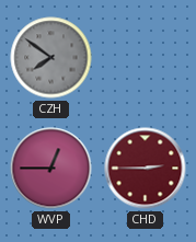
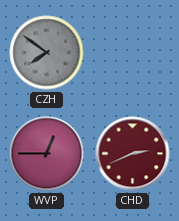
CHD: 2:45 -> 2:41
